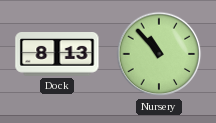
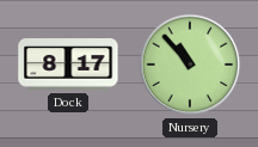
Dock: 8:13 -> 8:17
